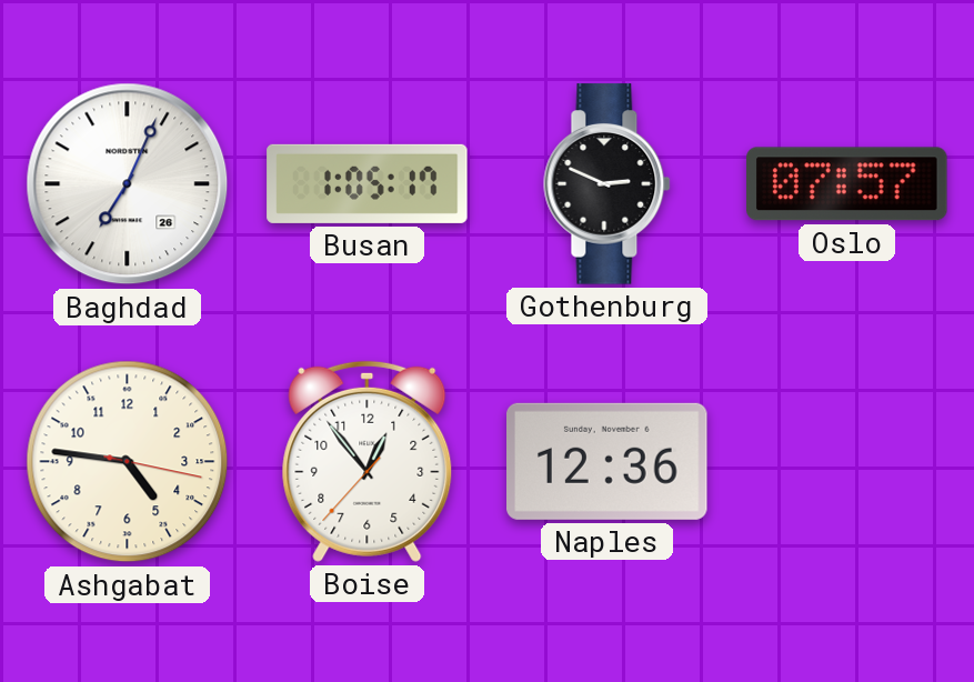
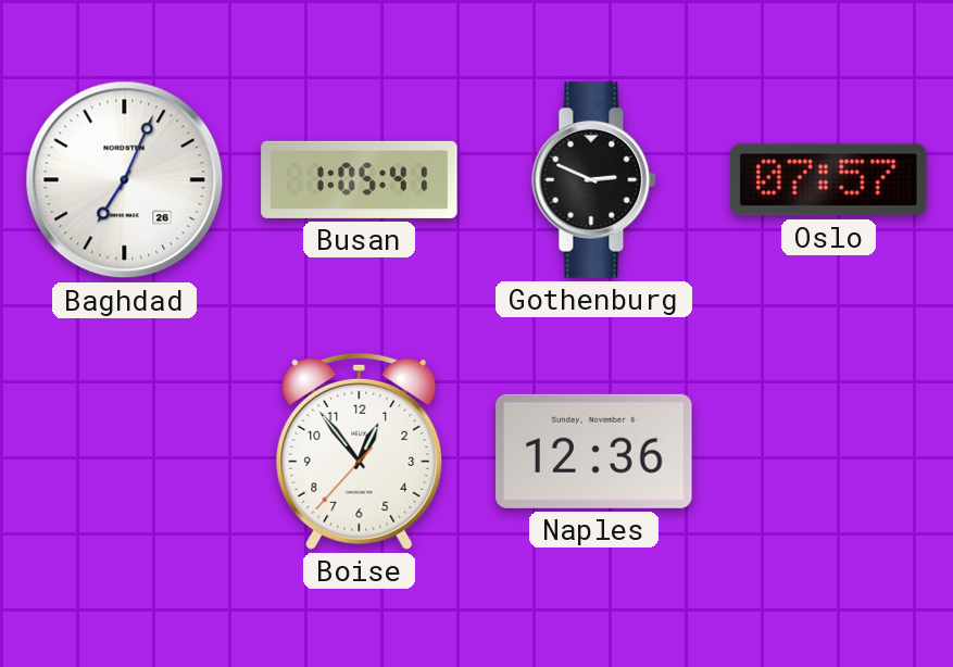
Busan: 1:05:17 -> 1:05:41
Ashgabat: 4:46 -> none
